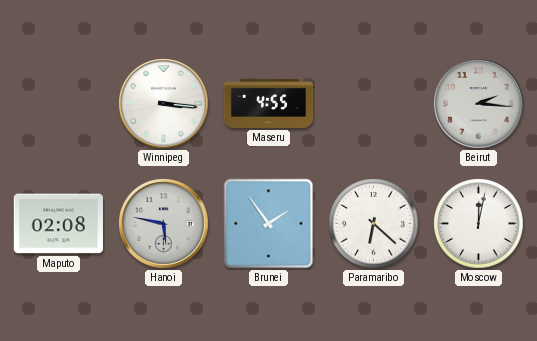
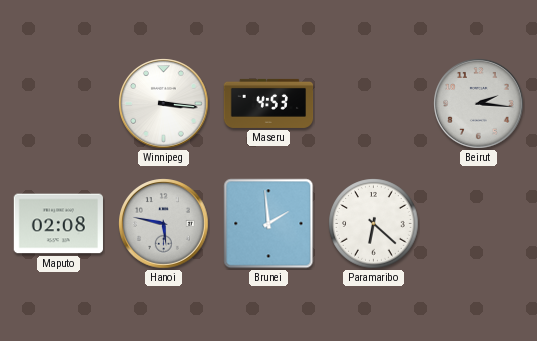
Maseru: 4:55 -> 4:53
Brunei: 1:54 -> 1:59
Moscow: 12:02 -> none
